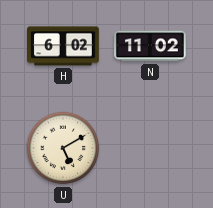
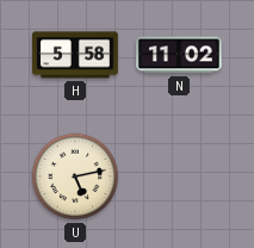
H: 6:02 -> 5:58
U: 5:10 -> 5:13
